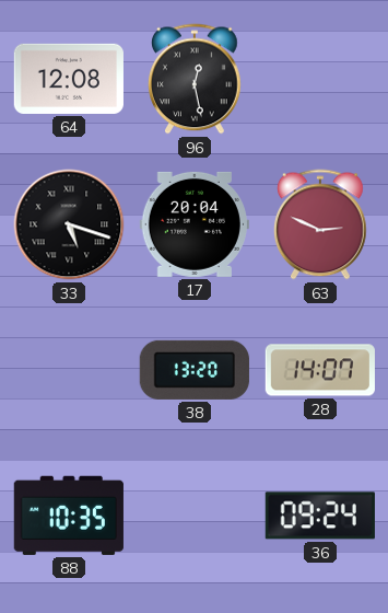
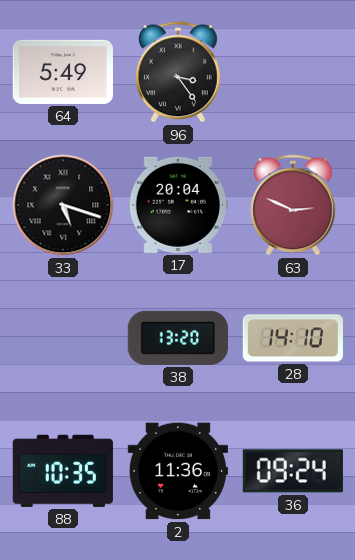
64: 12:08 -> 5:49
96: 12:28 -> 3:24
28: 14:07 -> 14:10
2: none -> 11:36
